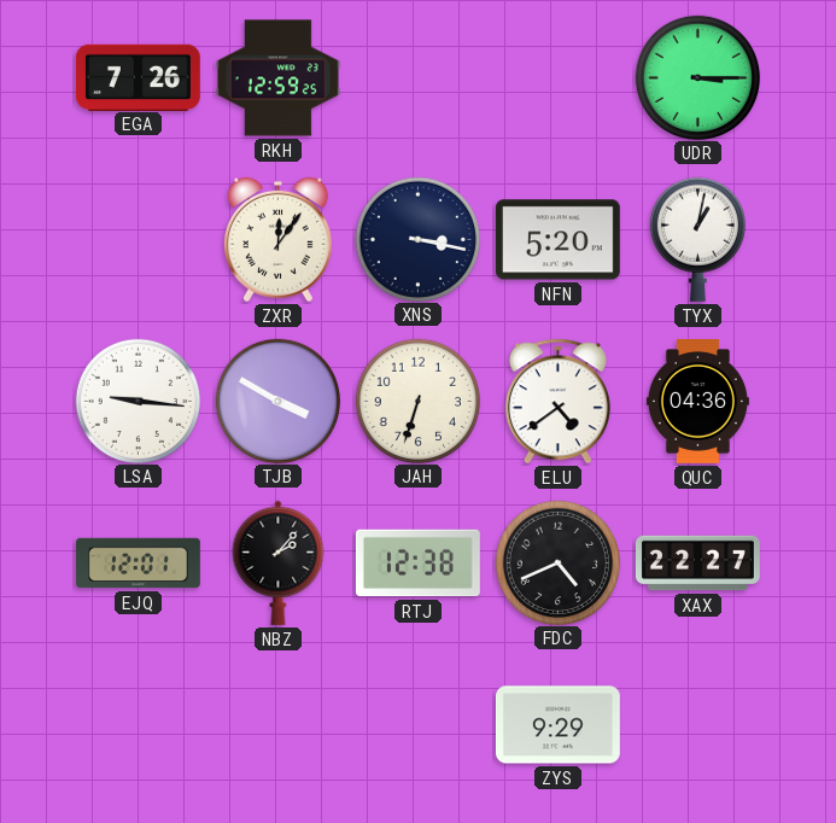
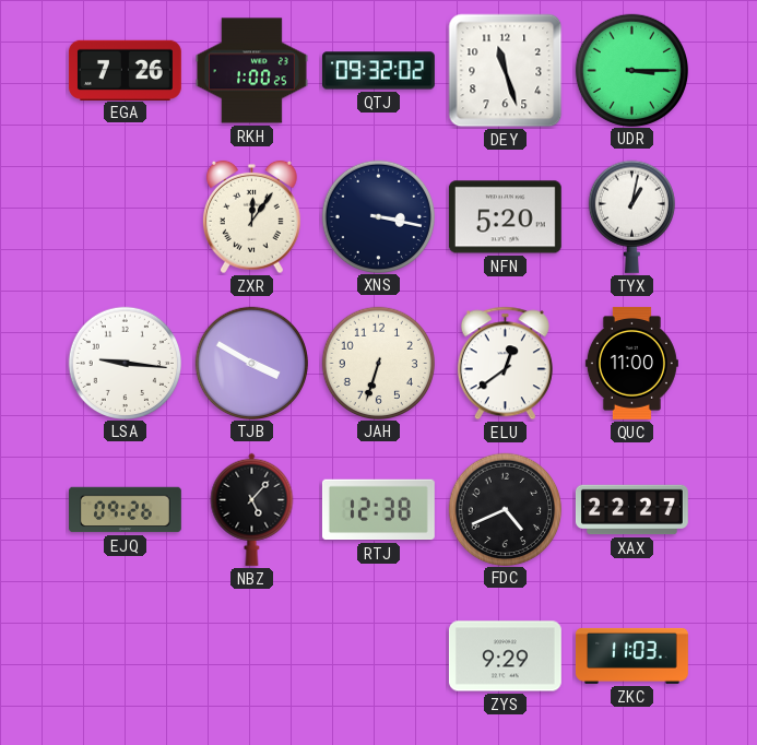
RKH: 12:59 -> 1:00
QTJ: none -> 09:32
DEY: none -> 11:27
ELU: 4:39 -> 12:39
QUC: 04:36 -> 11:00
EJQ: 12:01 -> 09:26
NBZ: 2:07 -> 5:07
ZKC: none -> 11:03
